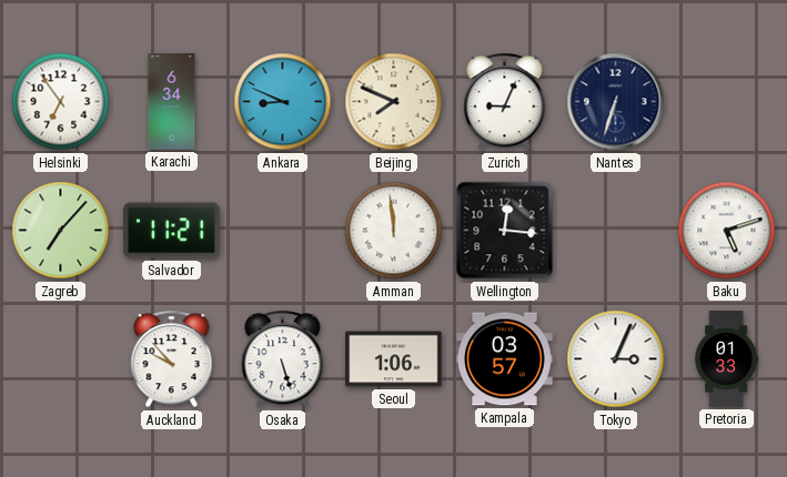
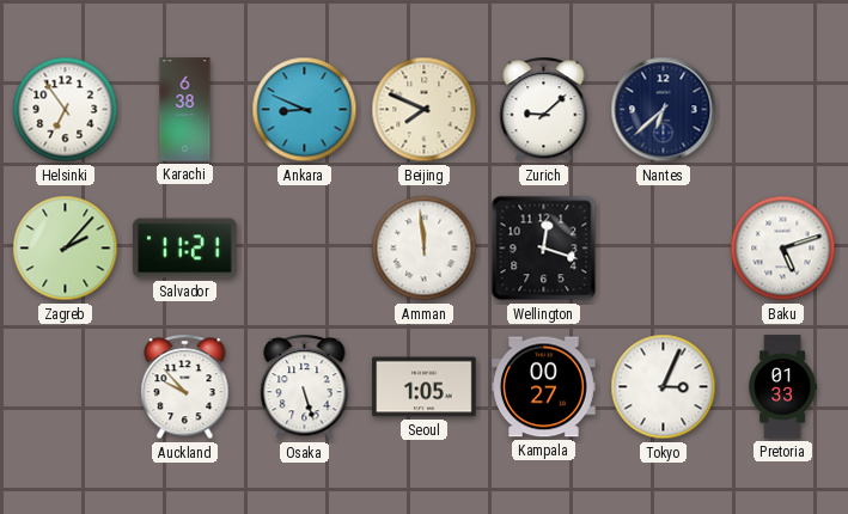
Karachi: 6:34 -> 6:38
Zurich: 9:04 -> 9:08
Nantes: 6:33 -> 6:38
Zagreb: 7:07 -> 2:07
Wellington: 12:16 -> 12:18
Seoul: 1:06 -> 1:05
Kampala: 03:57 -> 00:27
